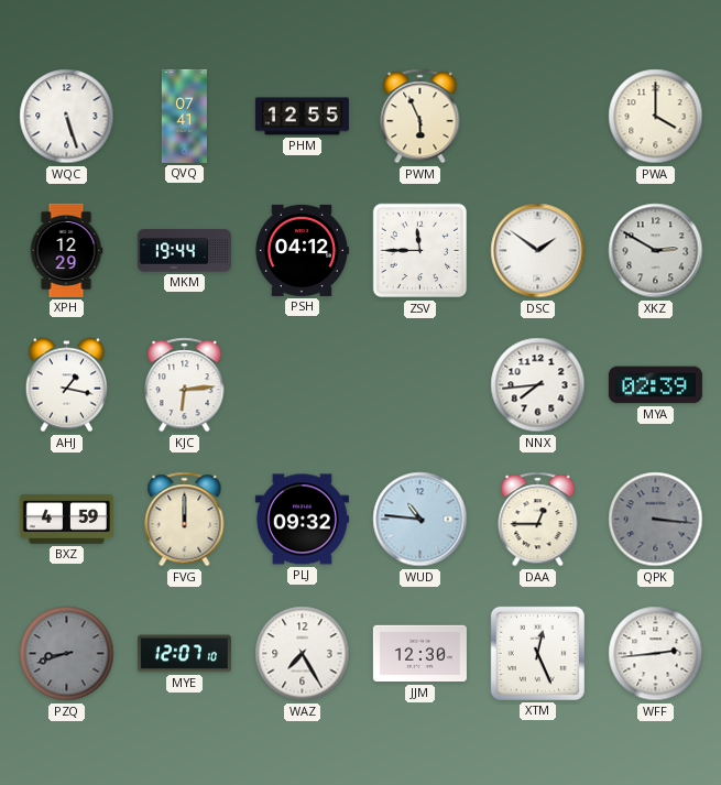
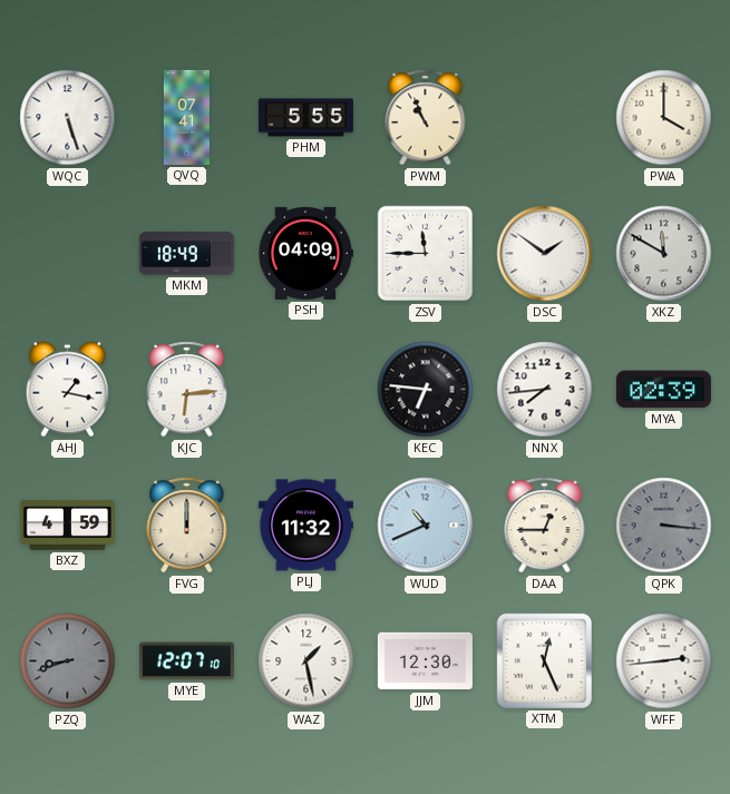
PHM: 12:55 -> 5:55
PWM: 5:56 -> 10:56
XPH: 12:29 -> none
MKM: 19:44 -> 18:49
PSH: 04:12 -> 04:09
XKZ: 2:50 -> 11:50
KEC: none -> 6:46
PLJ: 09:32 -> 11:32
WUD: 10:46 -> 10:41
WAZ: 7:25 -> 1:28
